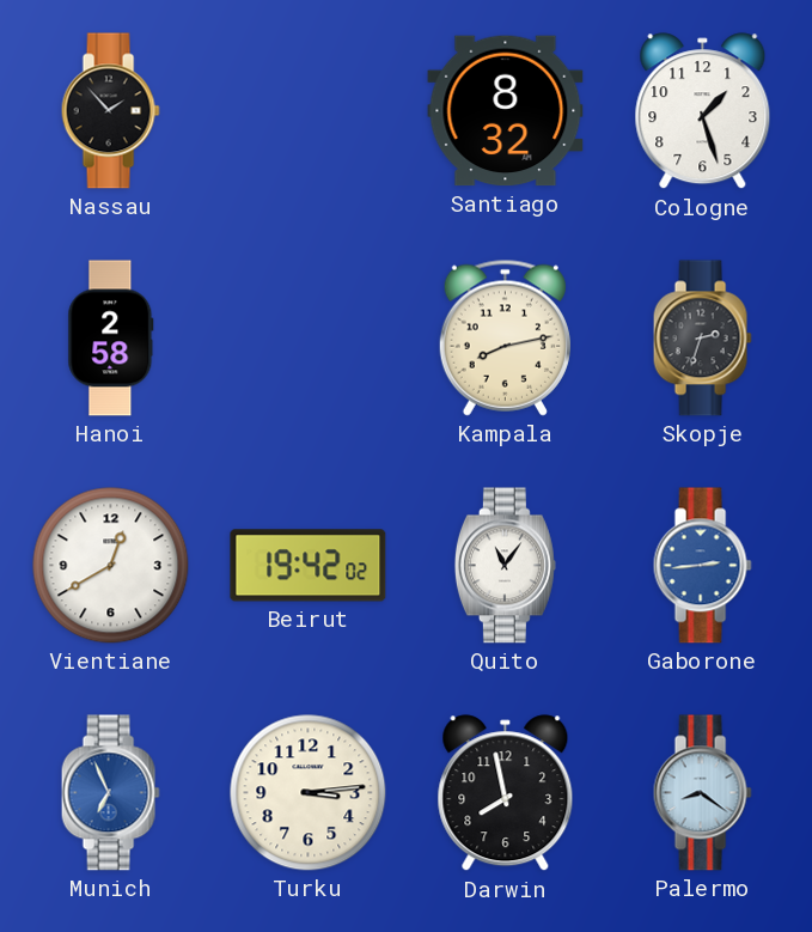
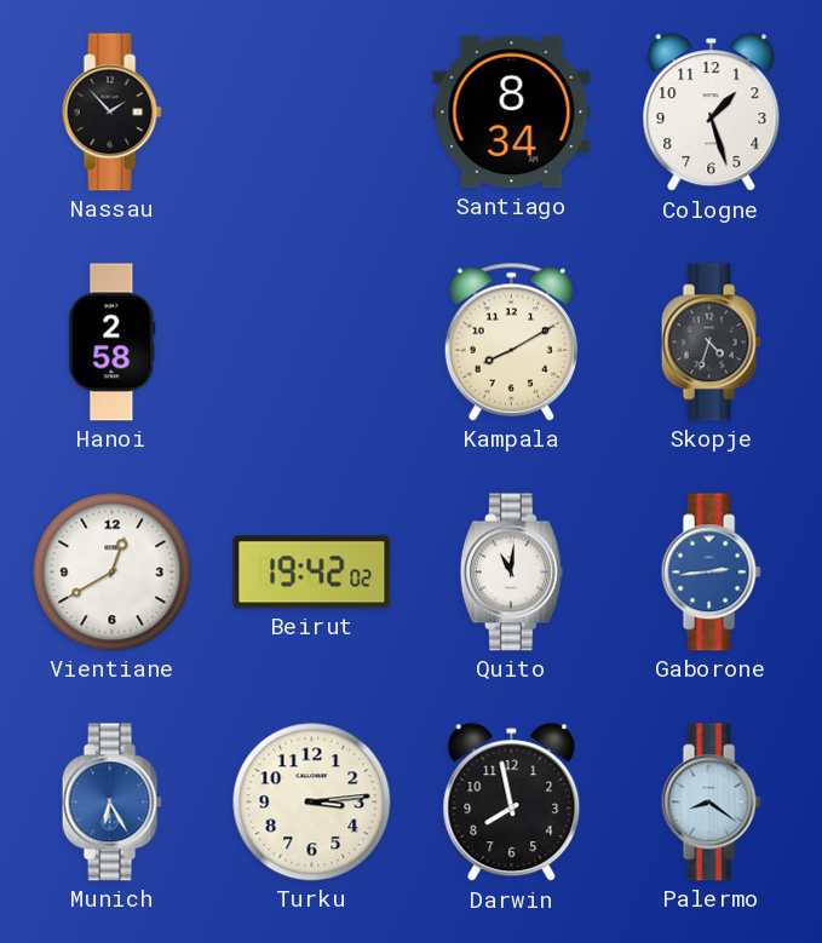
Santiago: 8:32 -> 8:34
Kampala: 8:13 -> 8:10
Skopje: 2:33 -> 4:33
Quito: 11:06 -> 11:01
Munich: 6:56 -> 6:25
